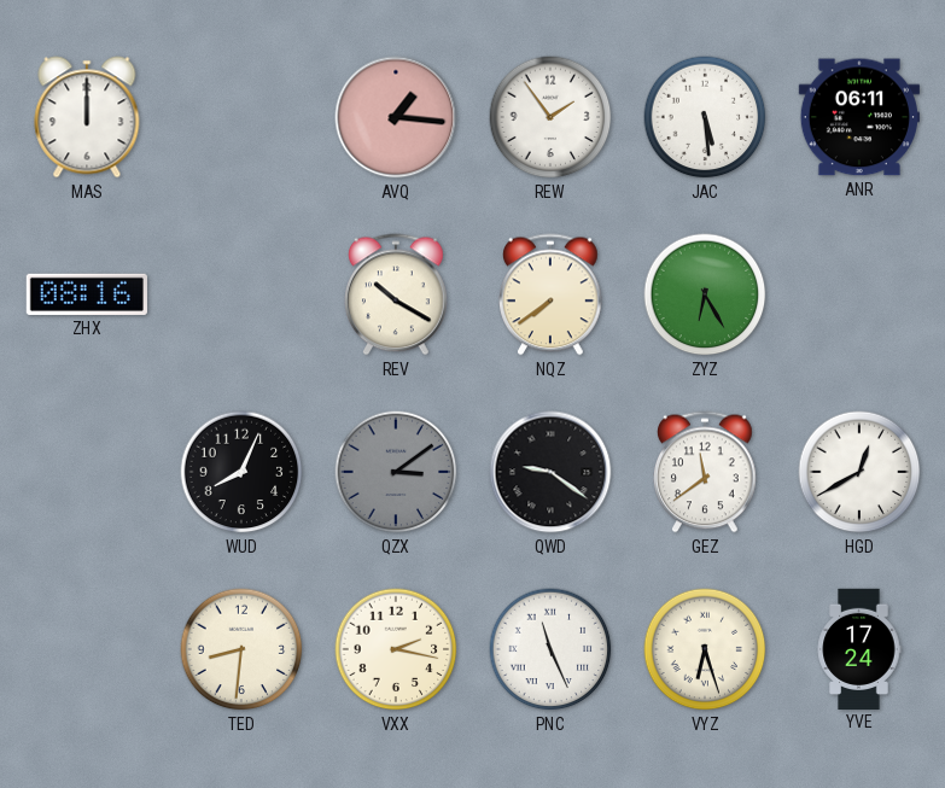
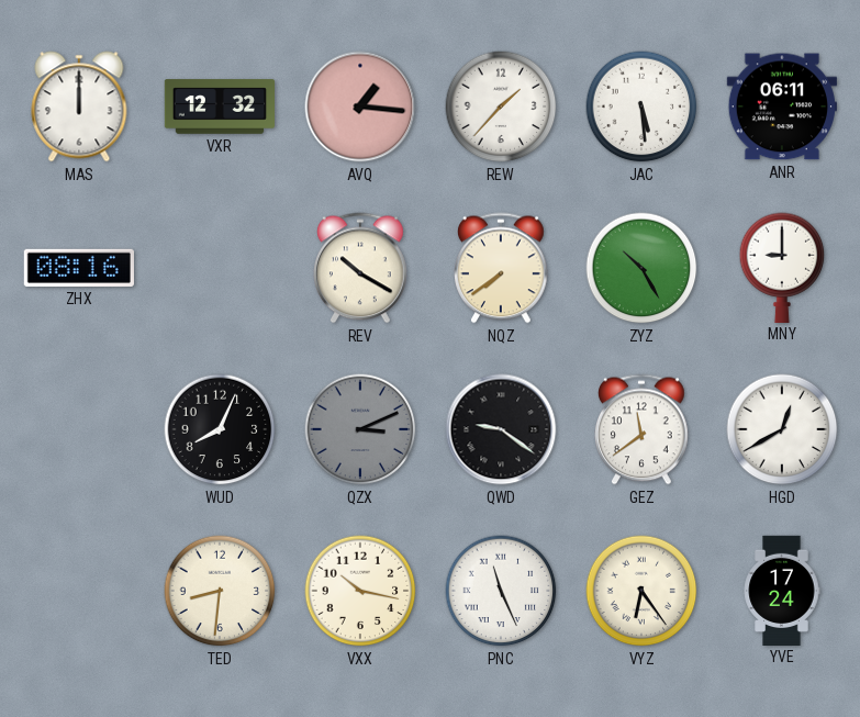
VXR: none -> 12:32
REW: 1:54 -> 1:37
ZYZ: 6:25 -> 10:25
MNY: none -> 9:00
QZX: 3:09 -> 3:11
VXX: 2:17 -> 10:17
VYZ: 6:27 -> 6:24
